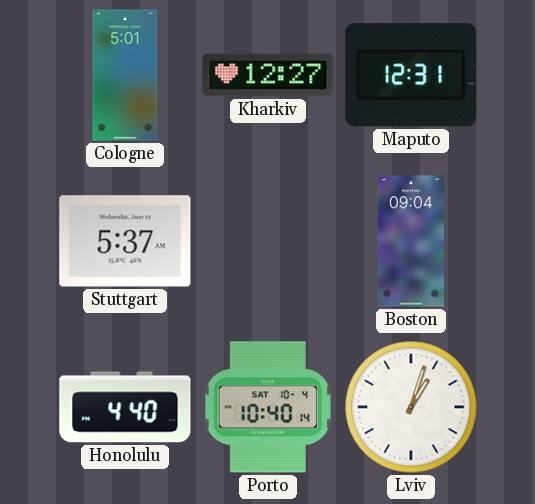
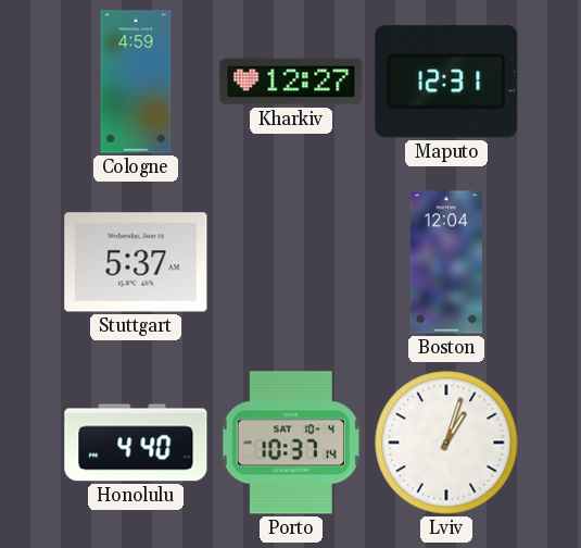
Cologne: 5:01 -> 4:59
Boston: 09:04 -> 12:04
Porto: 10:40 -> 10:37
